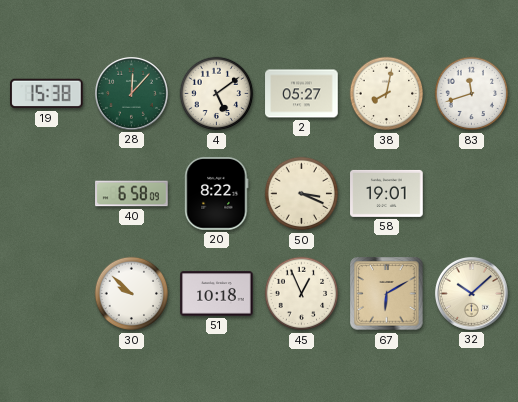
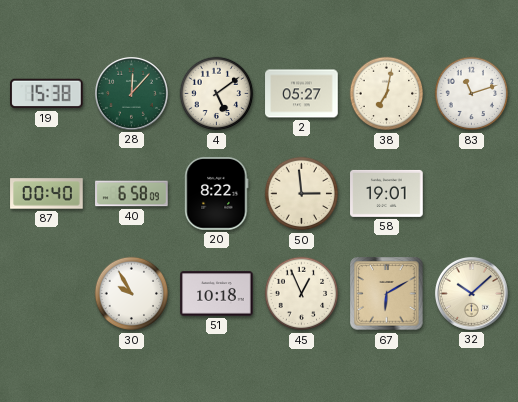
38: 8:02 -> 7:02
83: 11:42 -> 11:12
87: none -> 00:40
50: 3:19 -> 2:59
30: 9:52 -> 9:55
